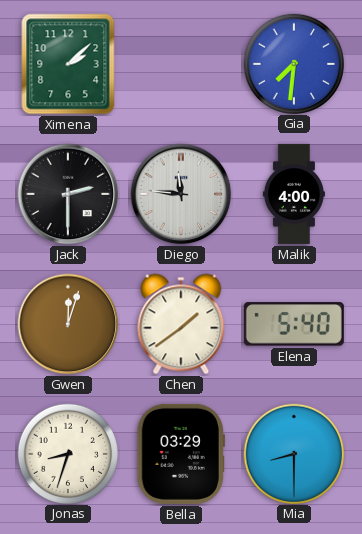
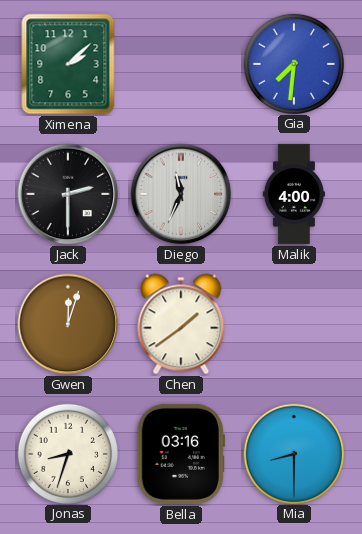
Diego: 11:46 -> 11:34
Elena: 5:40 -> none
Bella: 03:29 -> 03:16
